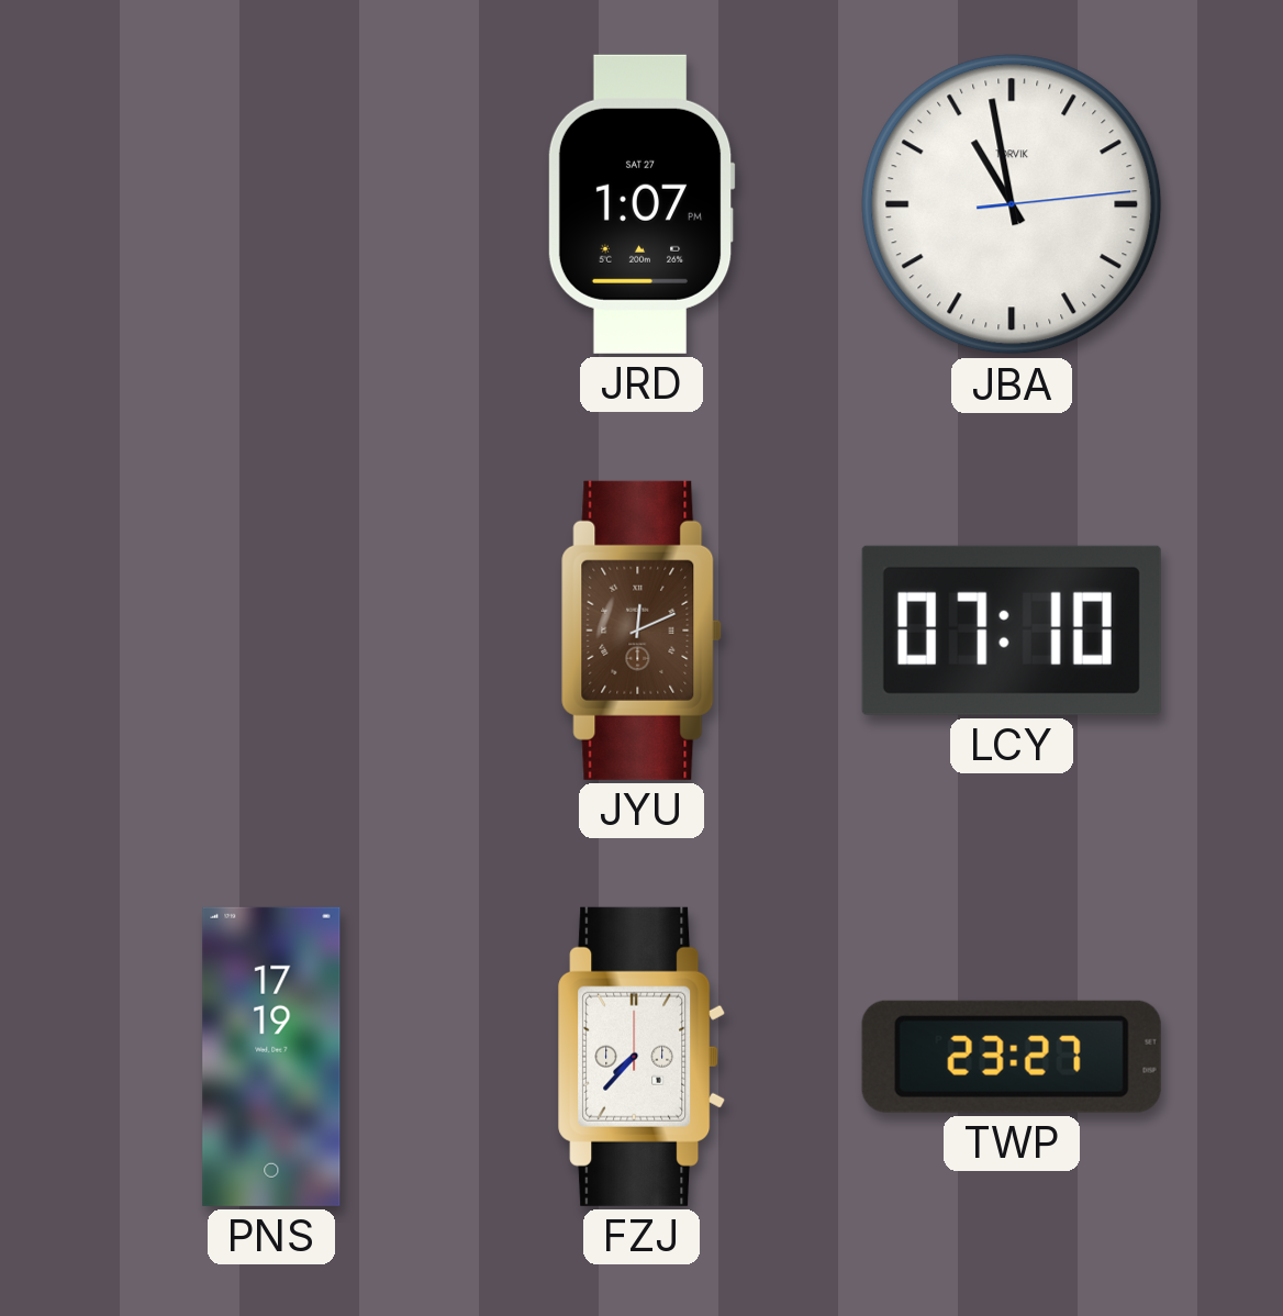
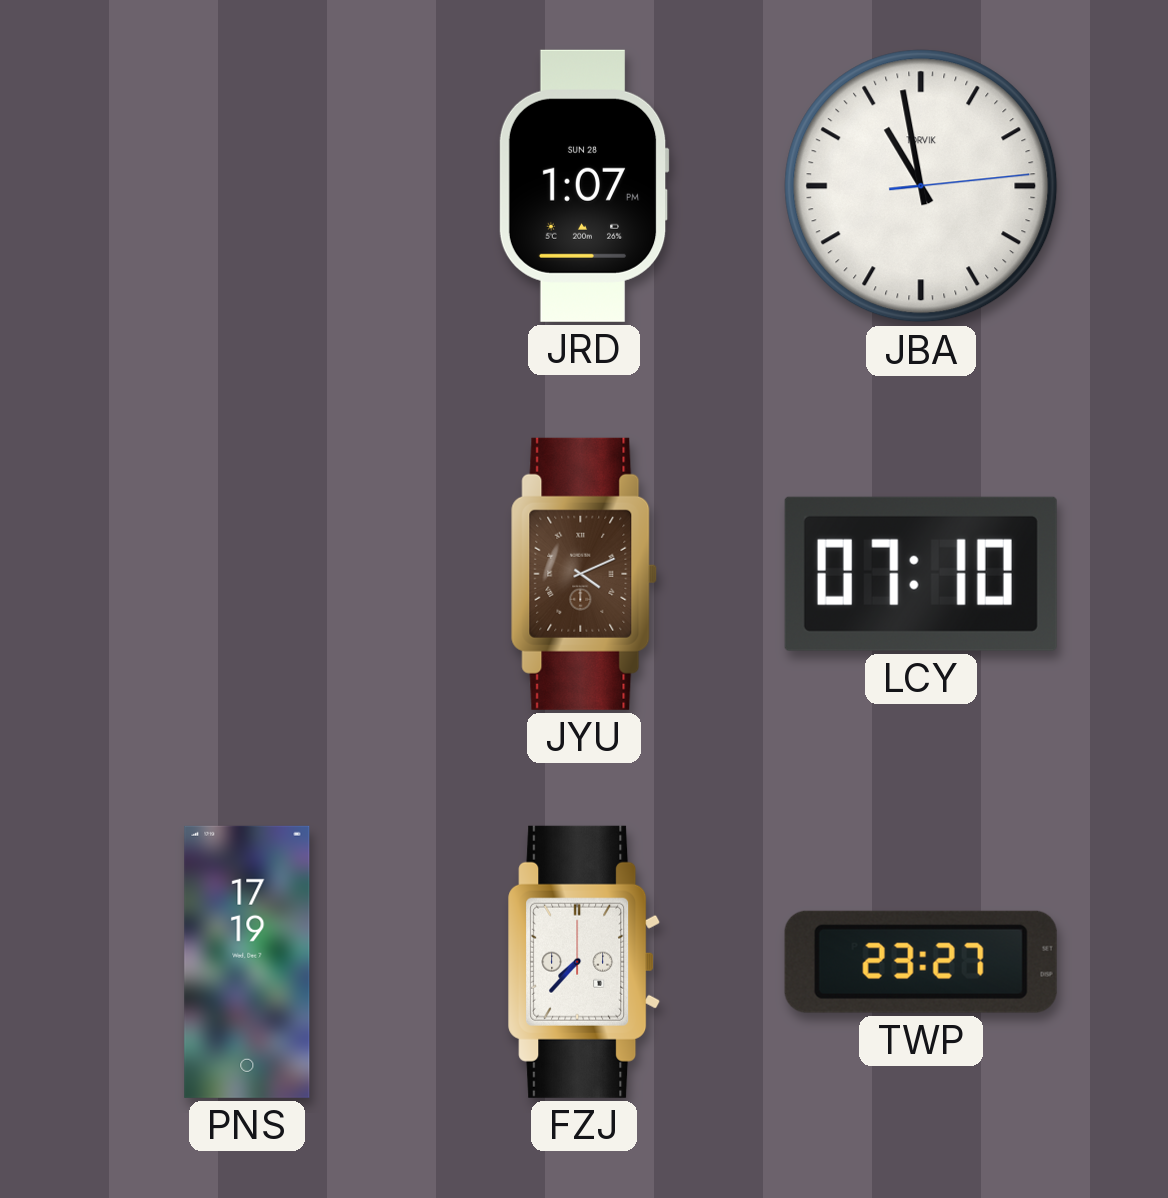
JRD date: SAT 27 -> SUN 28
JYU: 12:11 -> 4:11
